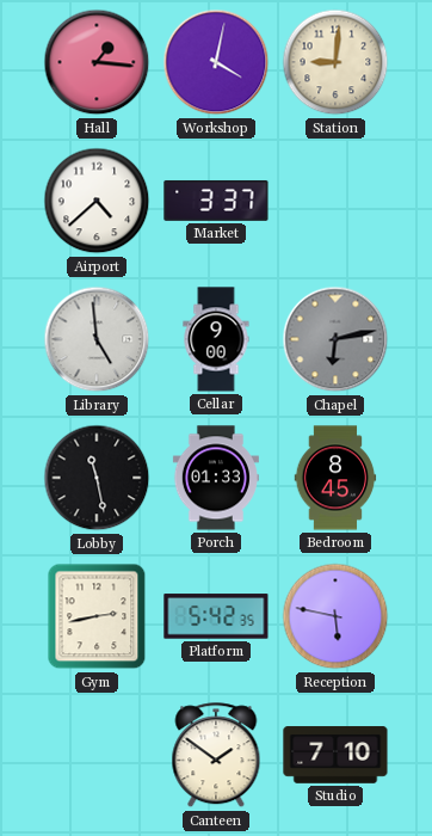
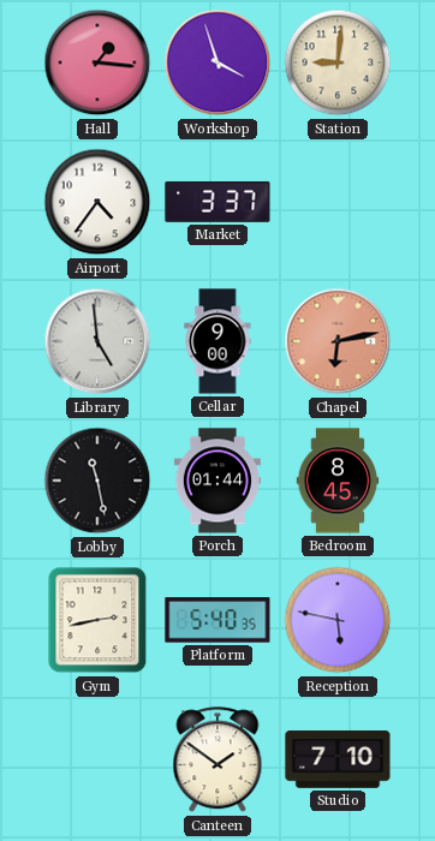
Workshop: 4:02 -> 3:57
Airport: 4:38 -> 4:36
Chapel dial: grey -> salmon
Porch: 01:33 -> 01:44
Platform: 5:42 -> 5:40
